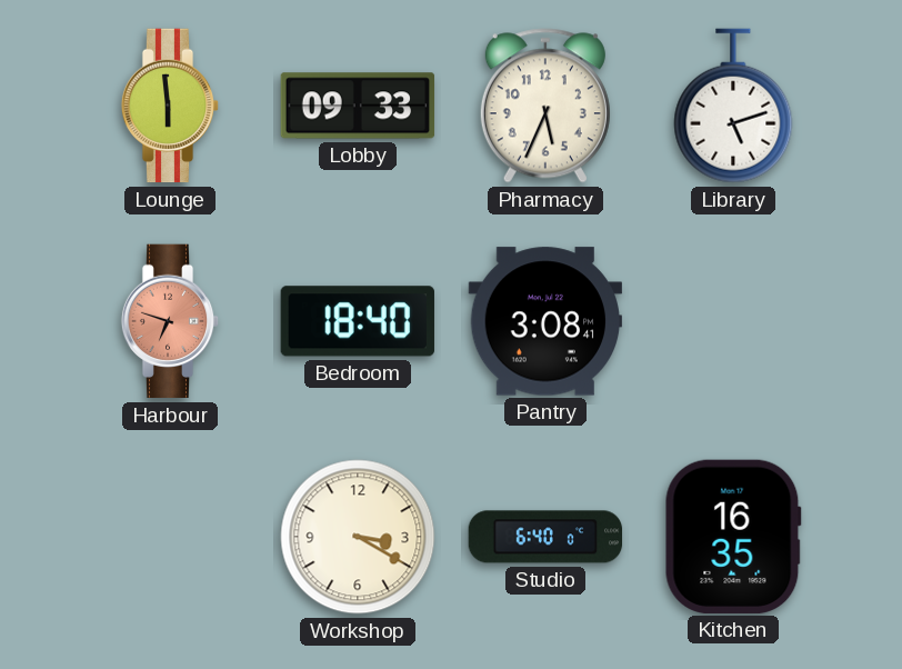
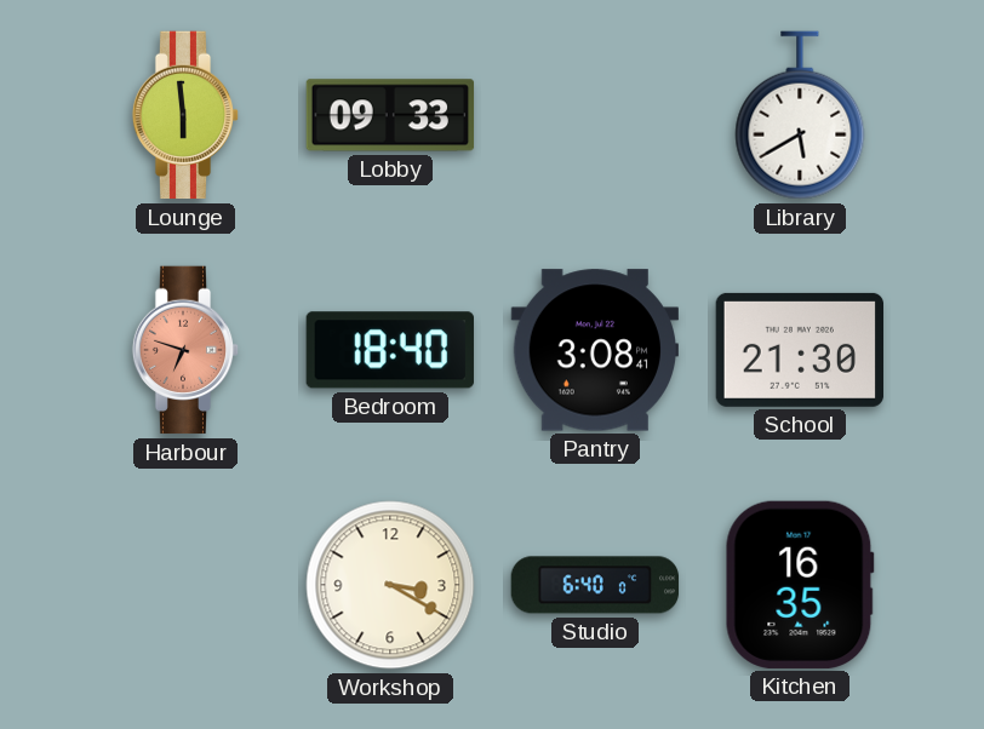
Pharmacy: 5:34 -> none
Library: 5:12 -> 5:40
School: none -> 21:30
